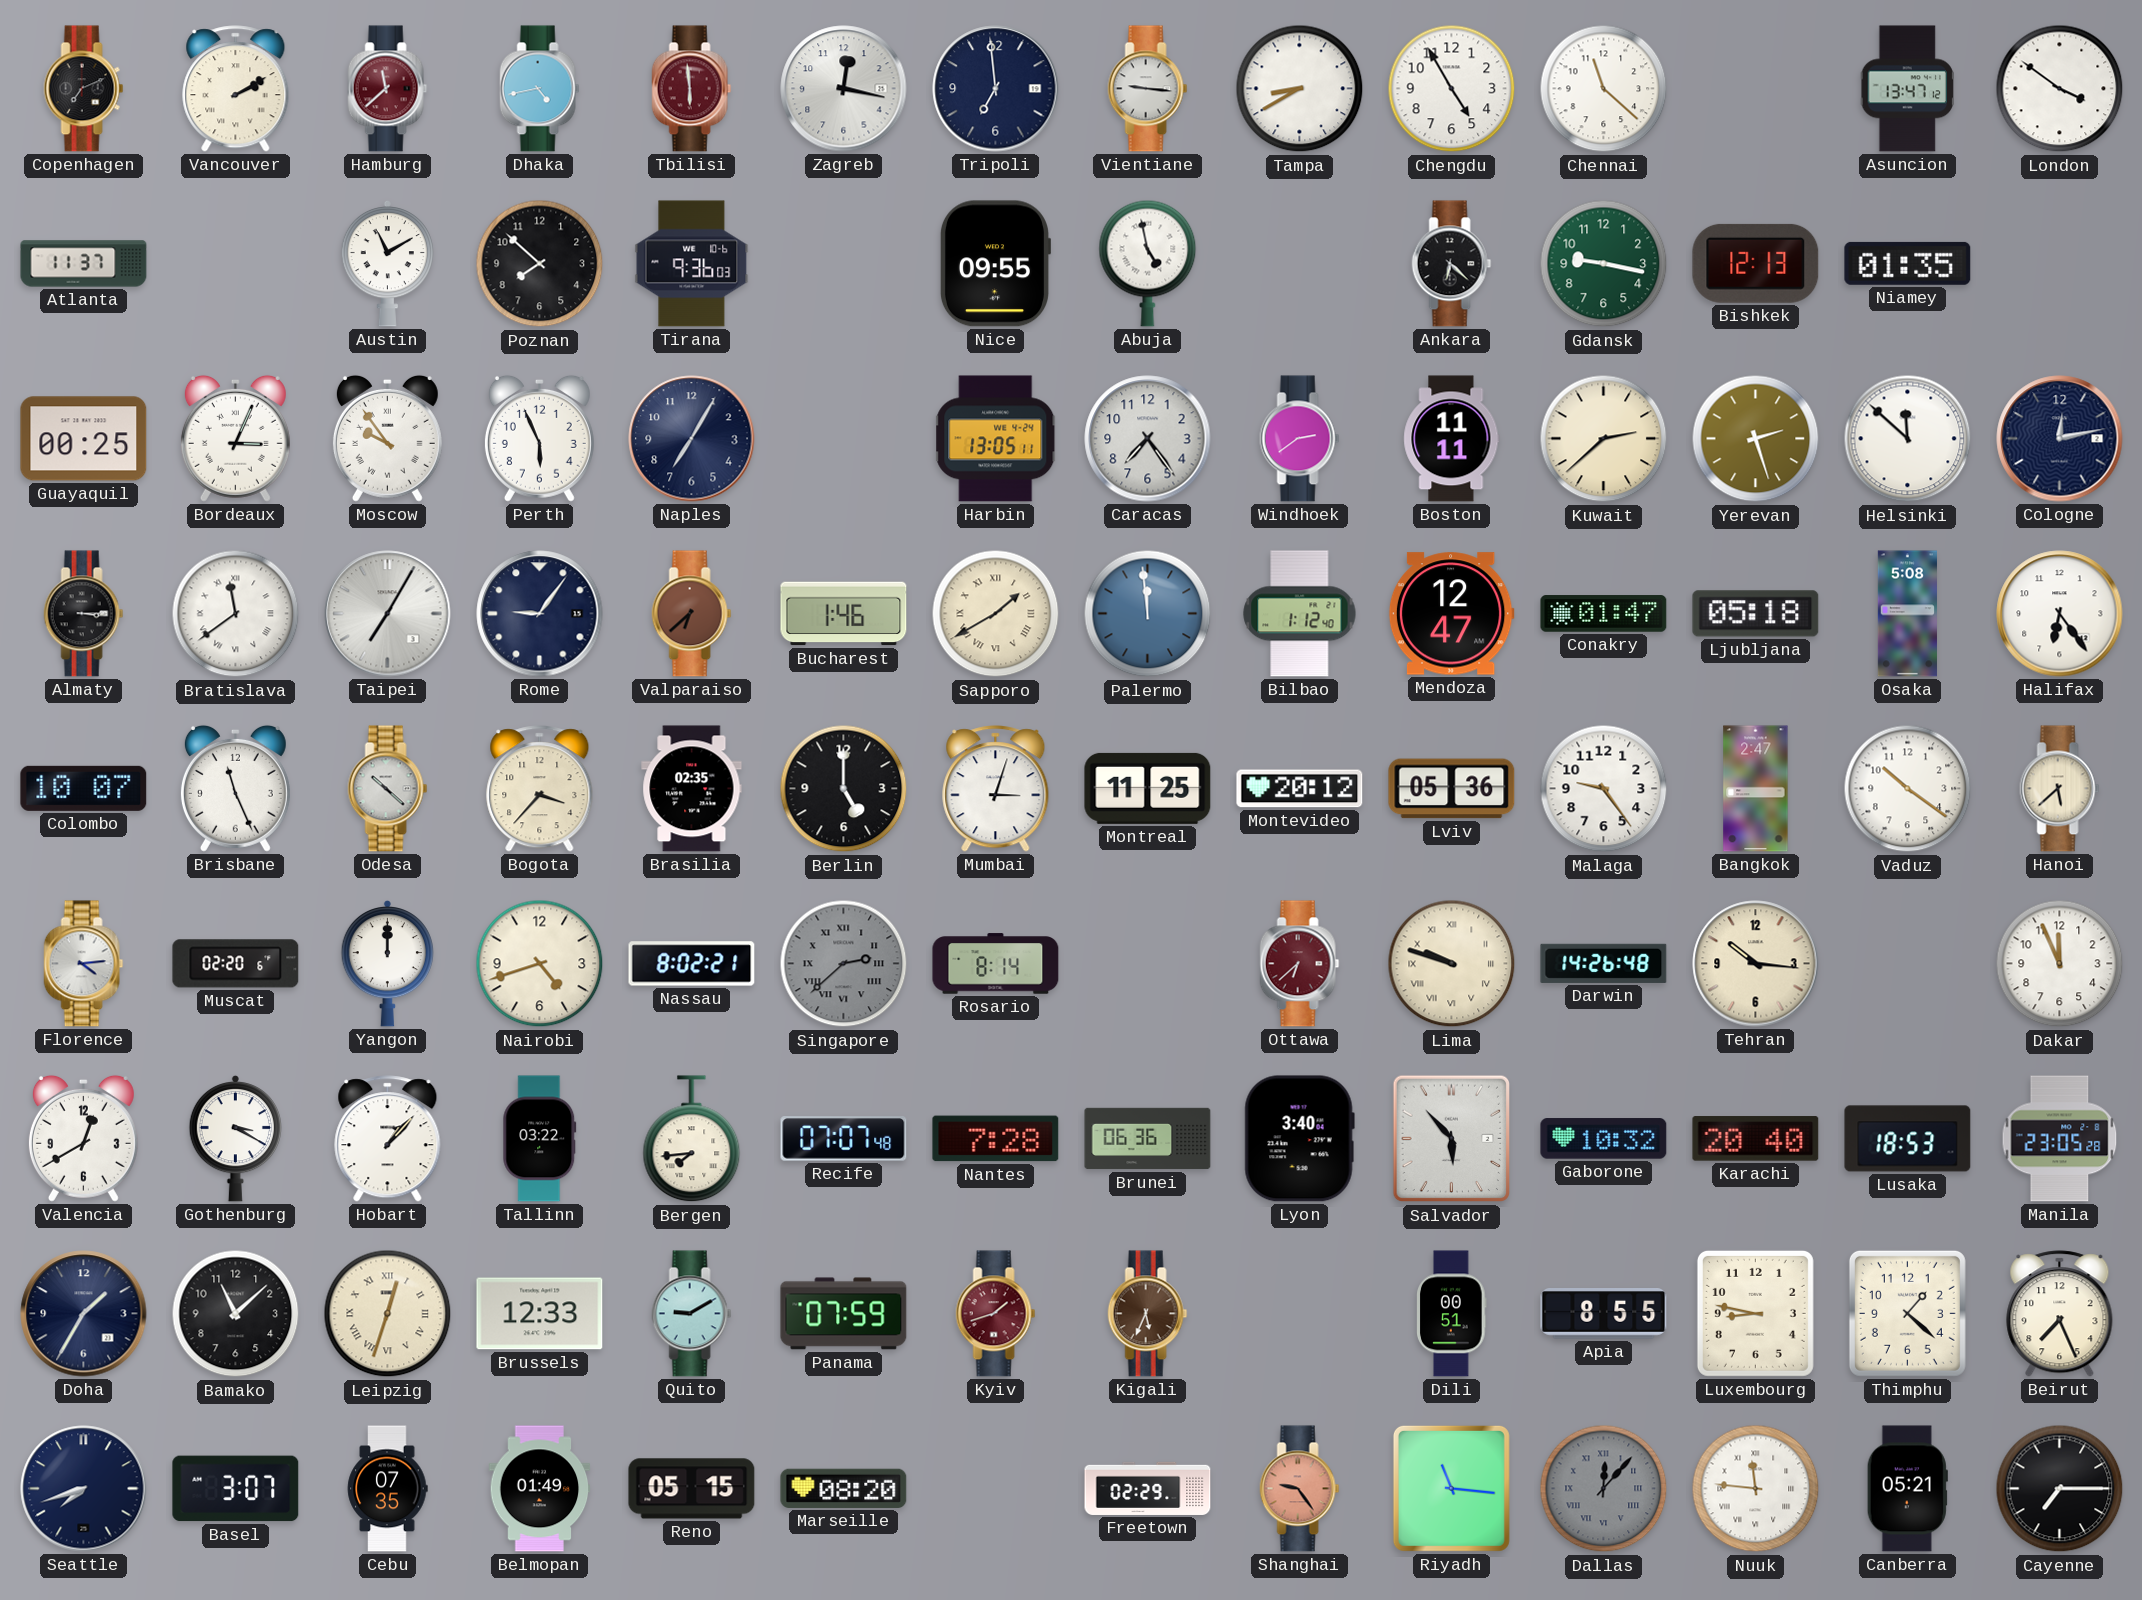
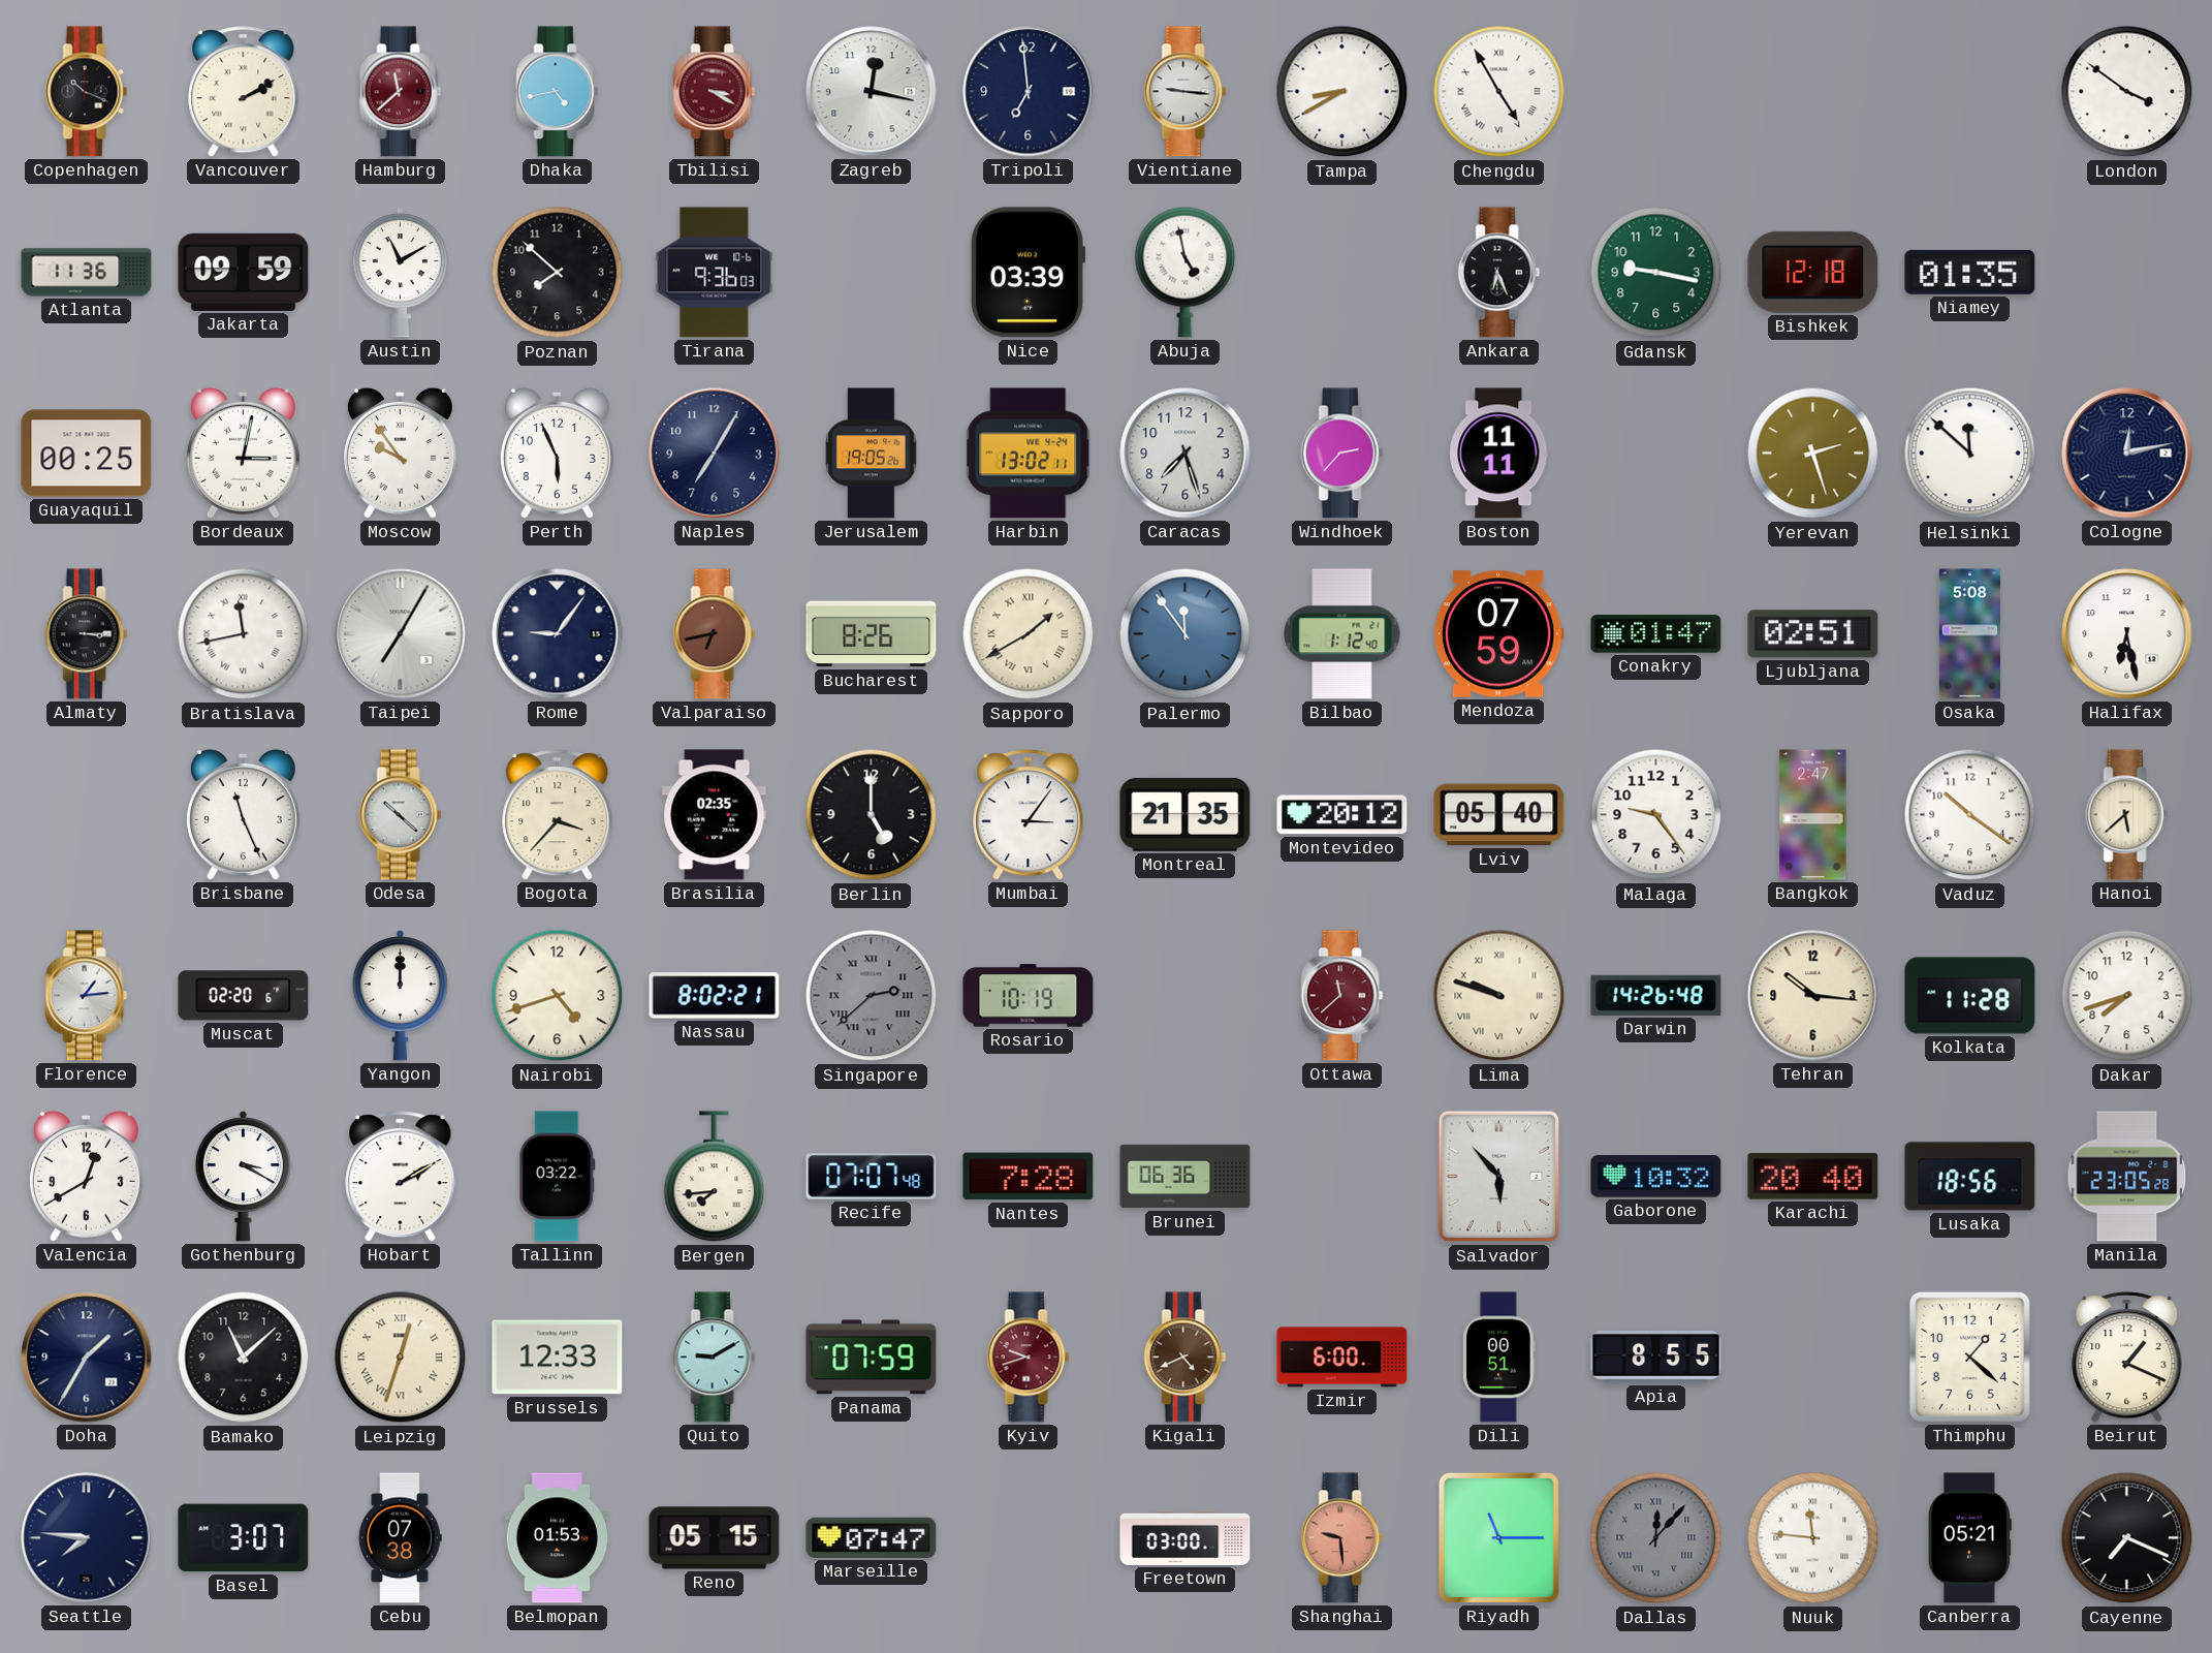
Copenhagen: 7:11 -> 10:19
Tbilisi: 5:59 -> 3:20
Chengdu numerals: Arabic -> Roman
Chennai: 11:22 -> none
Asuncion: 13:47 -> none
Atlanta: 11:37 -> 11:36
Jakarta: none -> 09:59
Nice: 09:55 -> 03:39
Ankara: 6:22 -> 6:26
Bishkek: 12:13 -> 12:18
Bordeaux: 3:04 -> 3:02
Jerusalem: none -> 19:05
Harbin: 13:05 -> 13:02
Caracas: 7:24 -> 7:27
Windhoek: 2:39 -> 2:37
Kuwait: 2:38 -> none
Bratislava: 11:39 -> 11:43
Valparaiso: 6:38 -> 6:43
Bucharest: 1:46 -> 8:26
Palermo: 11:59 -> 11:54
Mendoza: 12:47 -> 07:59
Ljubljana: 05:18 -> 02:51
Halifax: 6:24 -> 6:28
Colombo: 10:07 -> none
Mumbai: 3:03 -> 3:06
Montreal: 11:25 -> 21:35
Lviv: 05:36 -> 05:40
Florence: 4:14 -> 1:14
Rosario: 8:14 -> 10:19
Ottawa: 6:38 -> 11:38
Kolkata: none -> 11:28
Dakar: 11:56 -> 7:42
Hobart: 1:07 -> 2:10
Lyon: 3:40 -> none
Lusaka: 18:53 -> 18:56
Kyiv: 1:42 -> 9:42
Kigali: 5:34 -> 4:41
Izmir: none -> 6:00
Luxembourg: 8:47 -> none
Beirut: 7:26 -> 1:19
Seattle: 7:42 -> 7:46
Cebu: 07:35 -> 07:38
Belmopan: 01:49 -> 01:53
Marseille: 08:20 -> 07:47
Freetown: 02:29 -> 03:00
Shanghai: 9:24 -> 9:29
Riyadh: 11:16 -> 11:15
Cayenne: 7:15 -> 7:19
